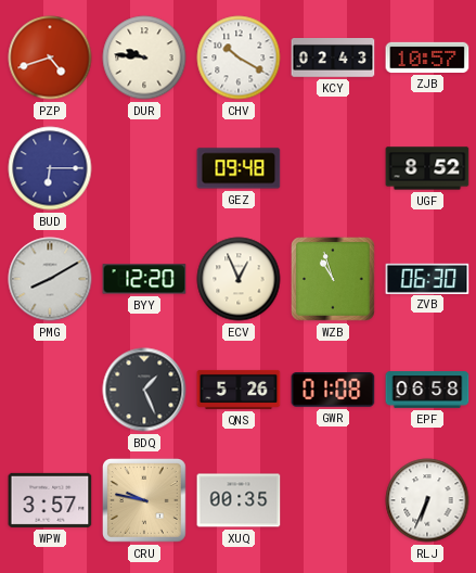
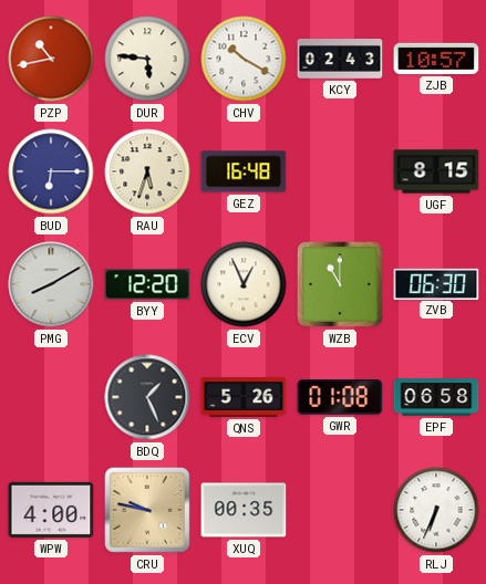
PZP: 4:42 -> 10:43
DUR: 9:46 -> 5:46
RAU: none -> 5:33
GEZ: 09:48 -> 16:48
UGF: 8:52 -> 8:15
WZB: 10:57 -> 11:00
WPW: 3:57 -> 4:00
